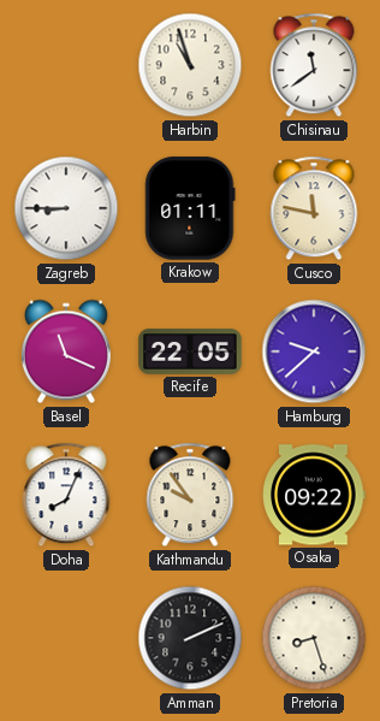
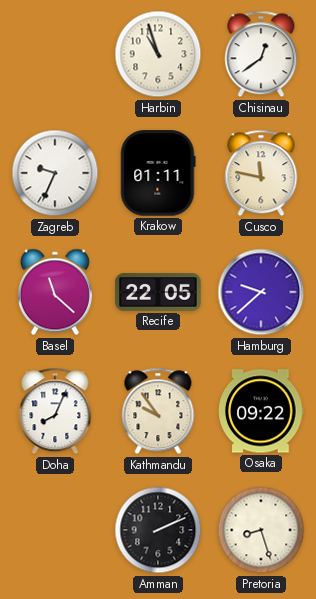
Chisinau: 11:39 -> 12:39
Zagreb: 8:45 -> 9:34
Basel: 11:19 -> 11:22
